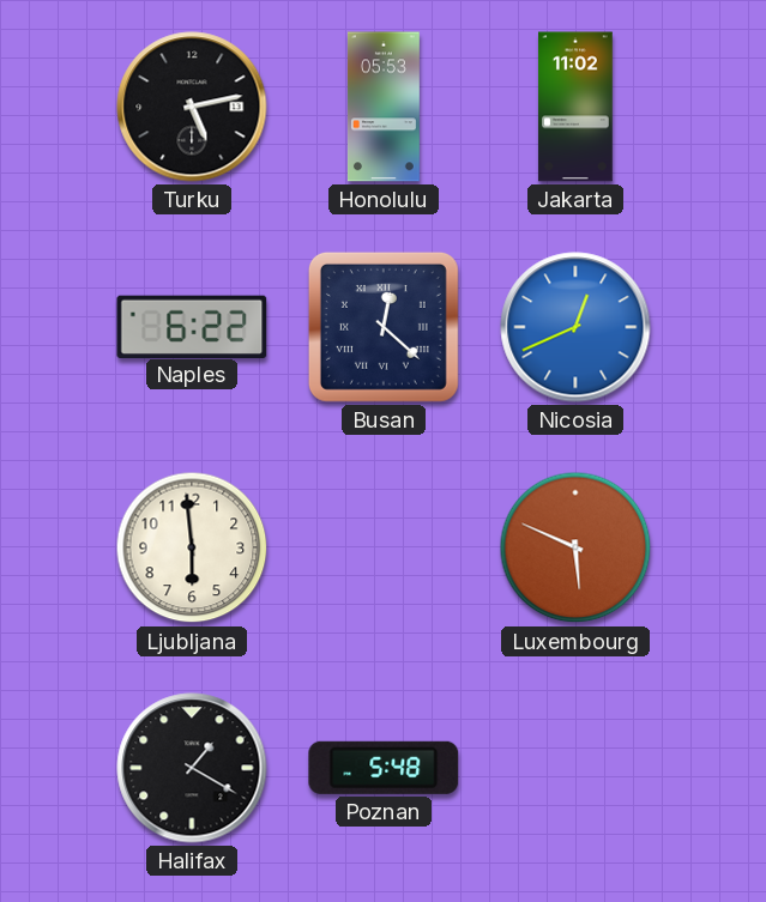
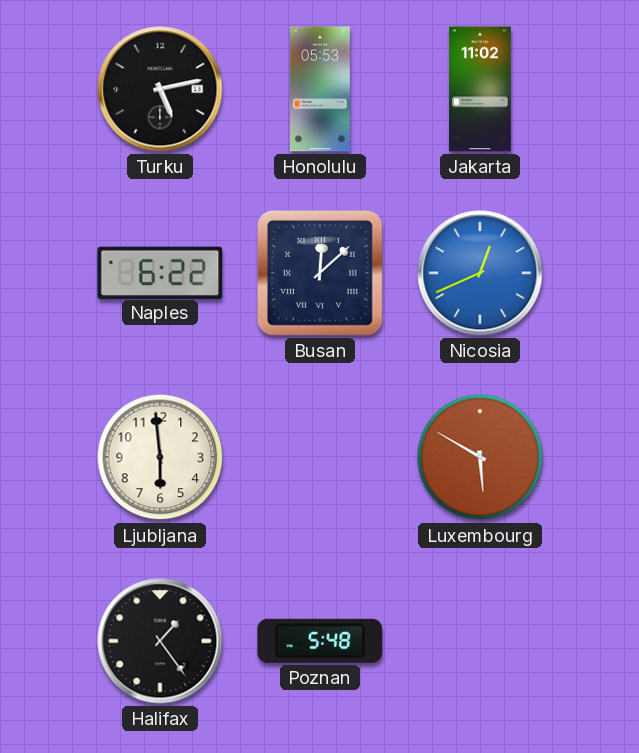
Busan: 12:22 -> 12:08
Luxembourg: 5:49 -> 5:50
Halifax: 1:20 -> 1:24
